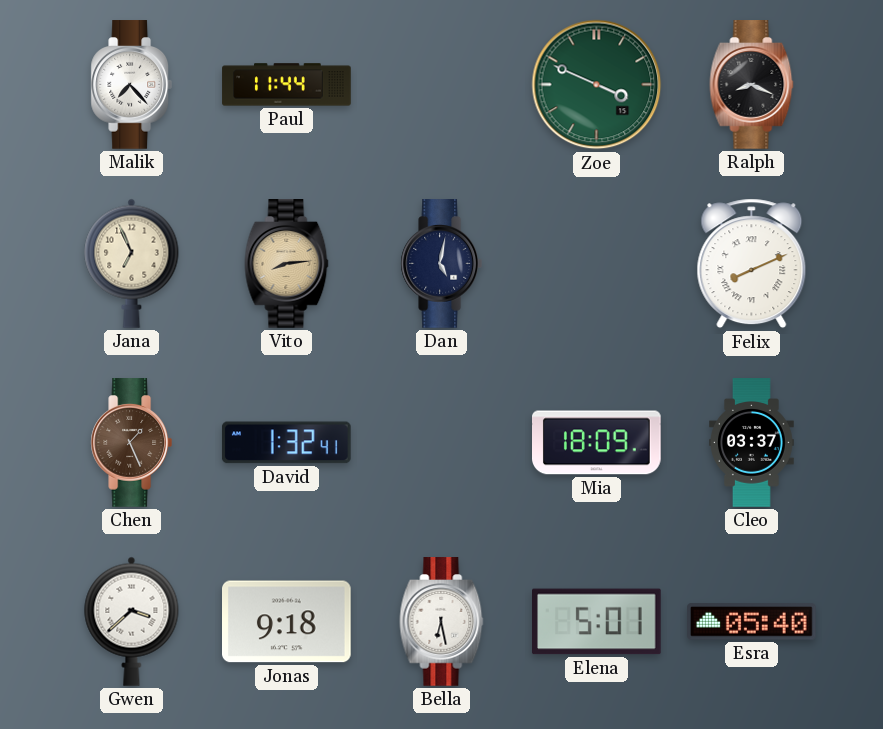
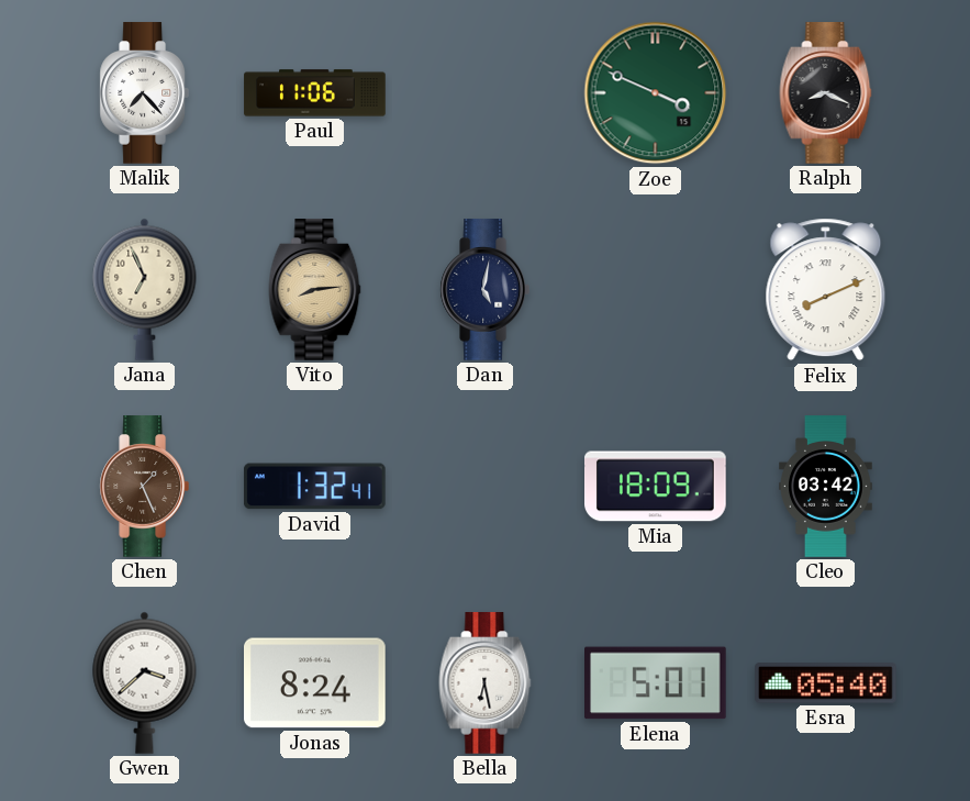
Paul: 11:44 -> 11:06
Cleo: 03:37 -> 03:42
Jonas: 9:18 -> 8:24
